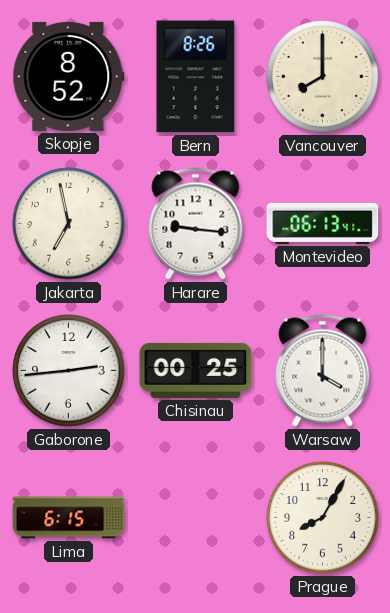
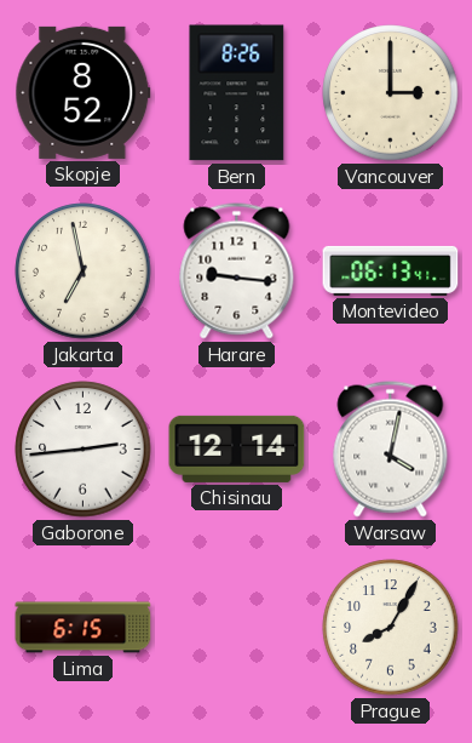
Vancouver: 8:00 -> 3:00
Chisinau: 00:25 -> 12:14
Warsaw: 4:00 -> 4:02
